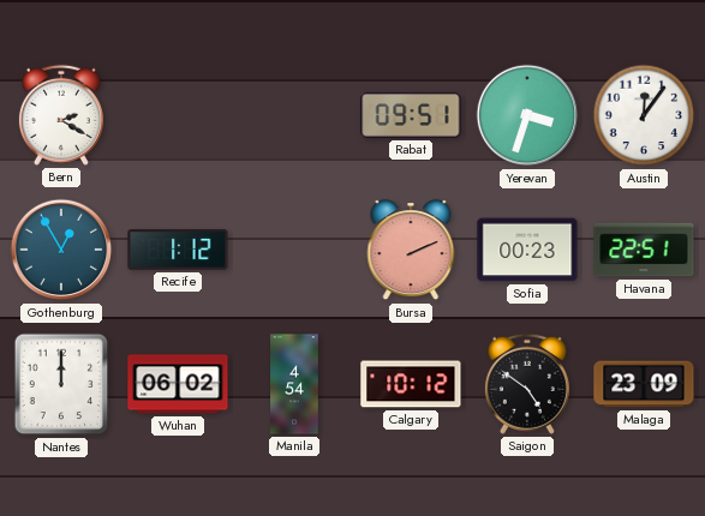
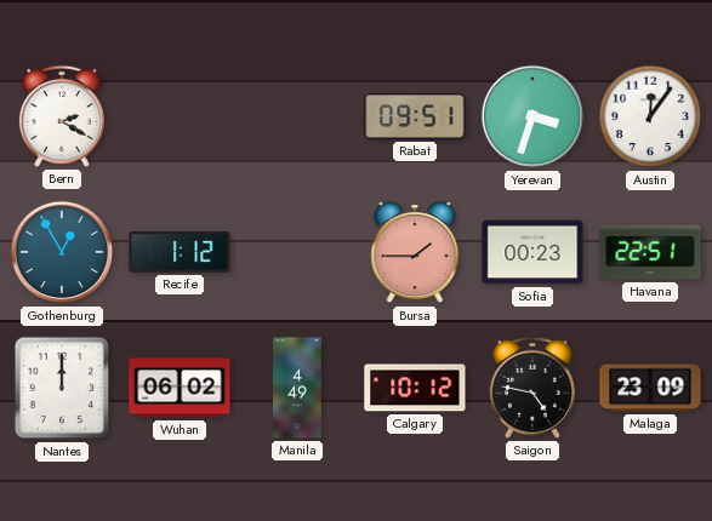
Bursa: 2:11 -> 1:45
Manila: 4:54 -> 4:49
Saigon: 4:51 -> 4:47
